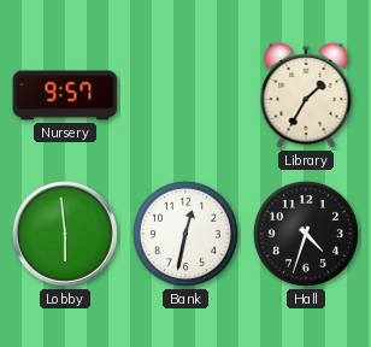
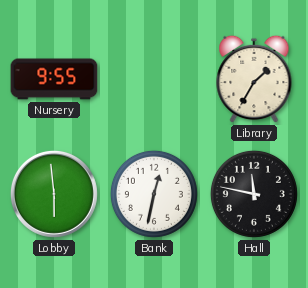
Nursery: 9:57 -> 9:55
Hall: 4:33 -> 11:47
